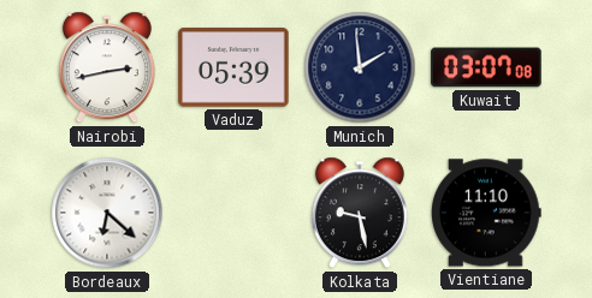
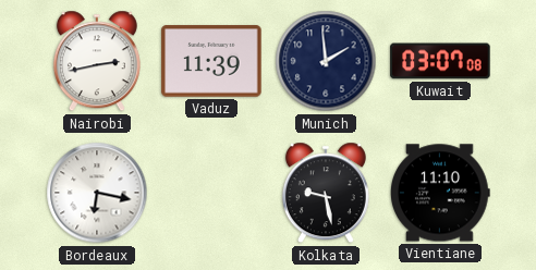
Vaduz: 05:39 -> 11:39
Bordeaux: 6:22 -> 6:17
